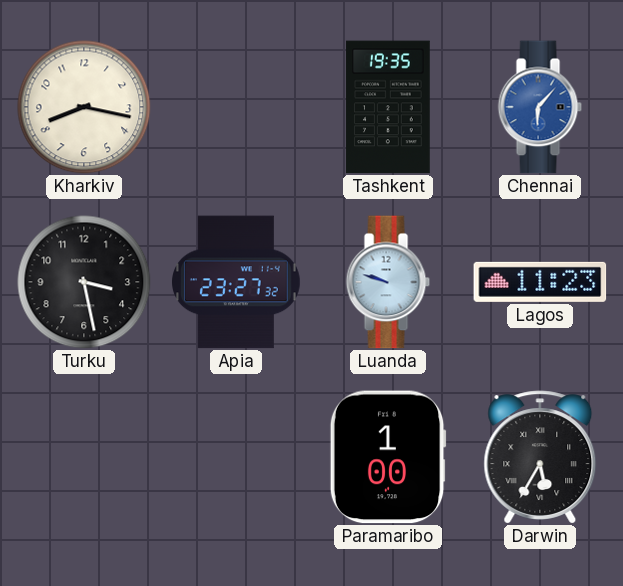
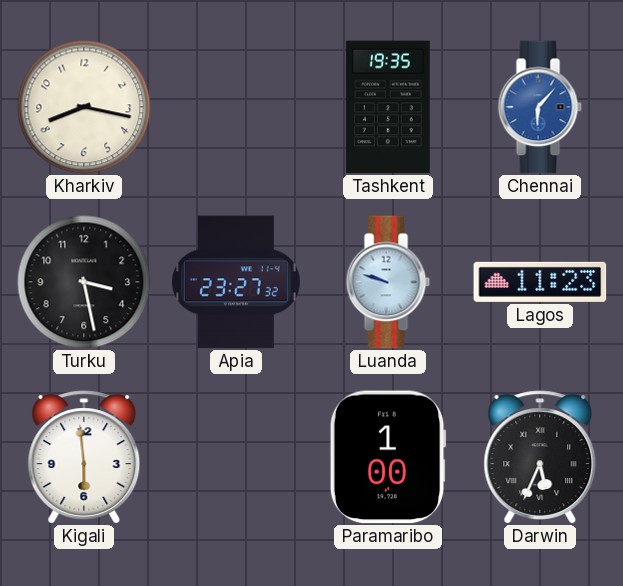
Kigali: none -> 5:59
Darwin: 5:35 -> 5:34
